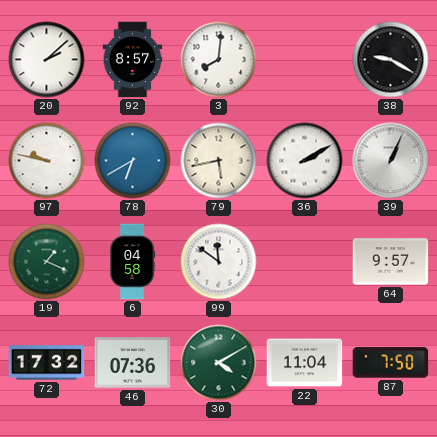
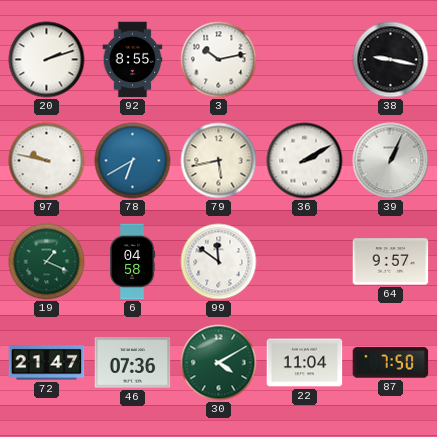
20: 2:08 -> 2:12
92: 8:57 -> 8:55
3: 8:01 -> 10:13
38: 9:20 -> 9:17
72: 17:32 -> 21:47
